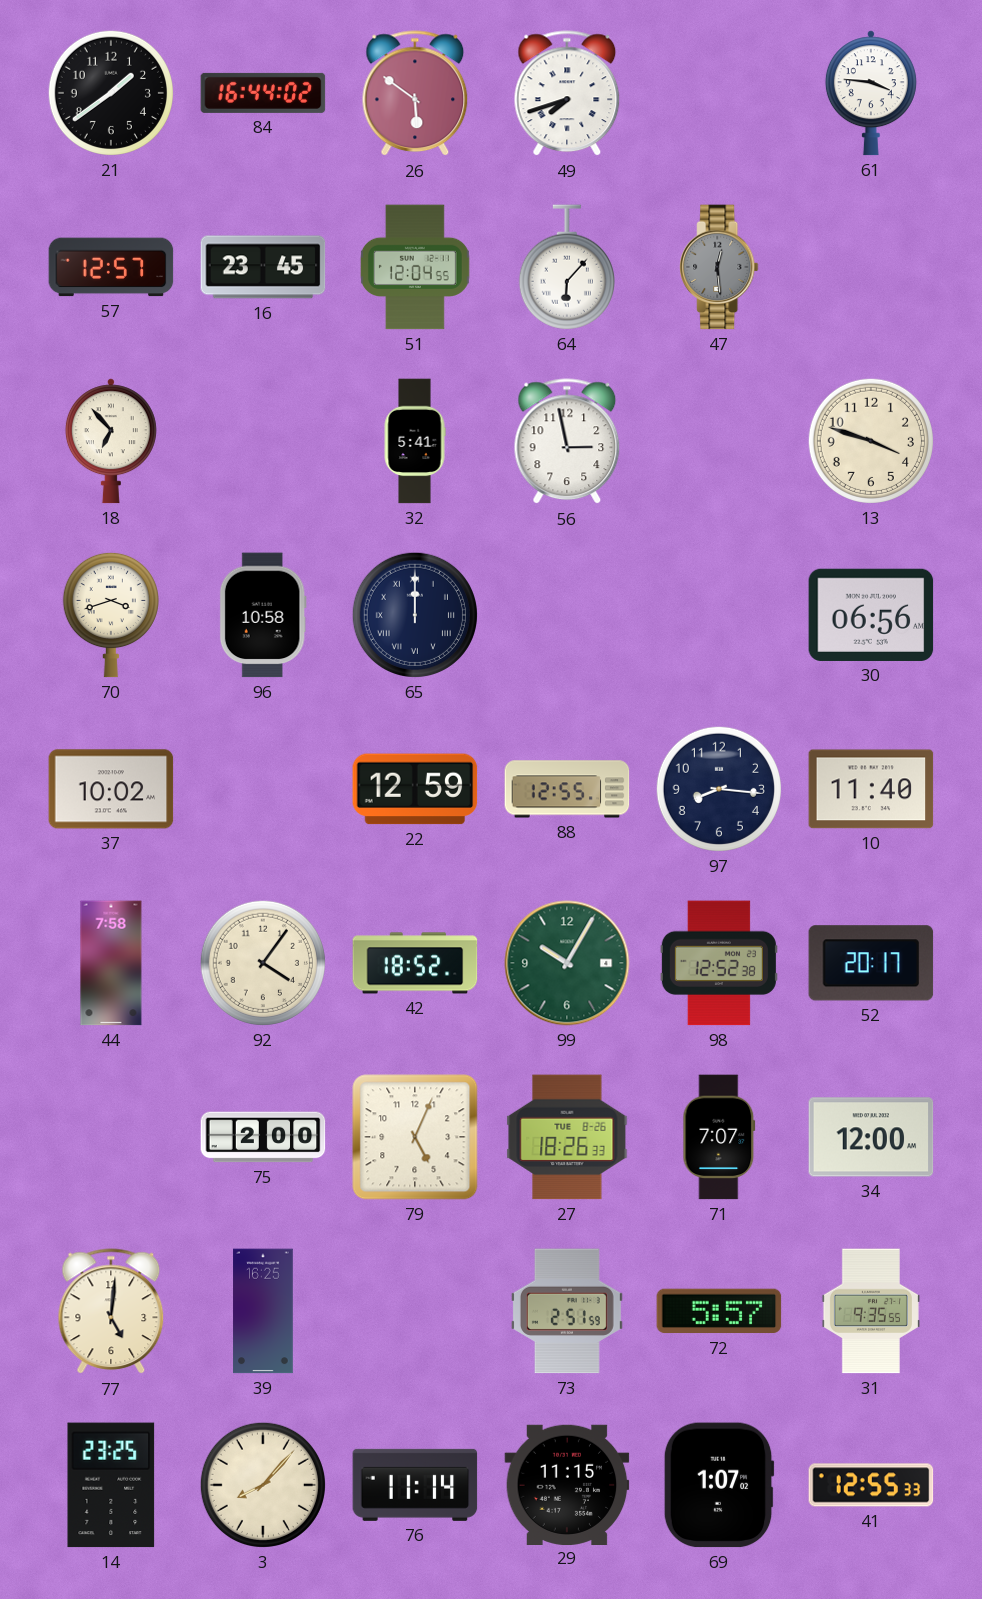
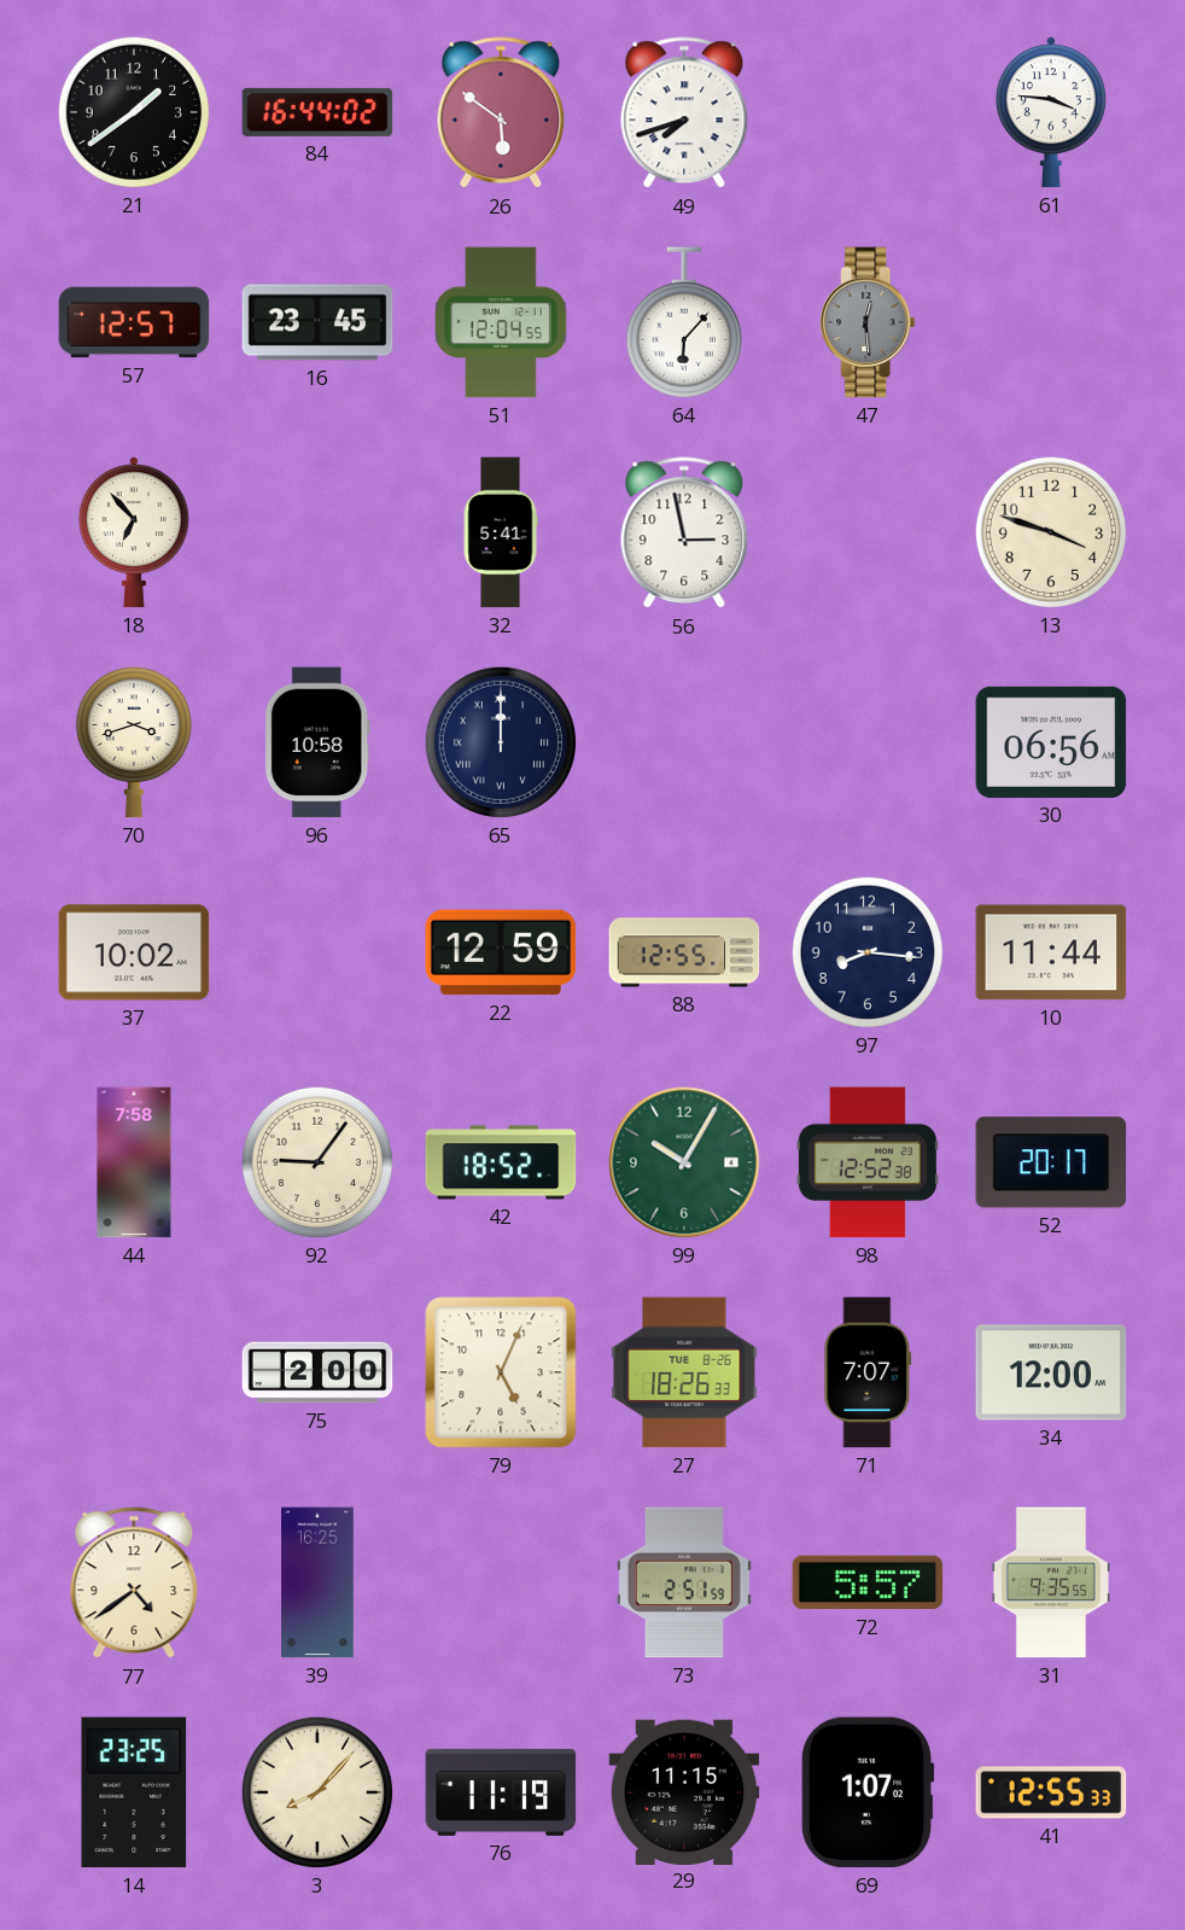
10: 11:40 -> 11:44
92: 4:06 -> 9:06
77: 5:01 -> 4:39
76: 11:14 -> 11:19
